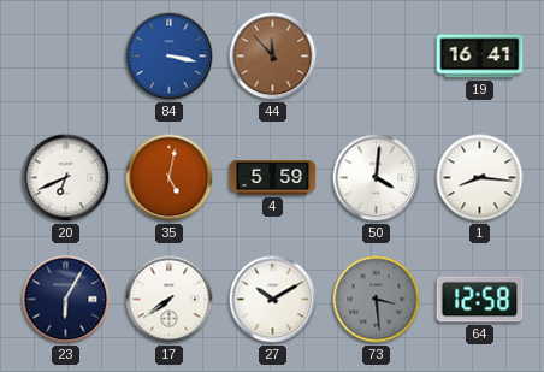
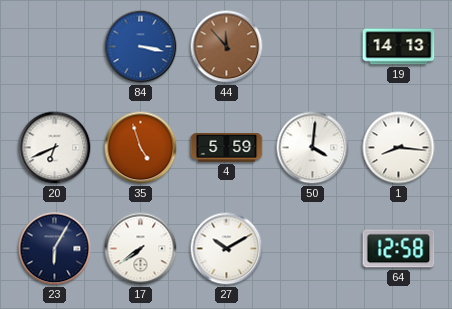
19: 16:41 -> 14:13
35: 5:02 -> 4:57
73: 3:29 -> none
